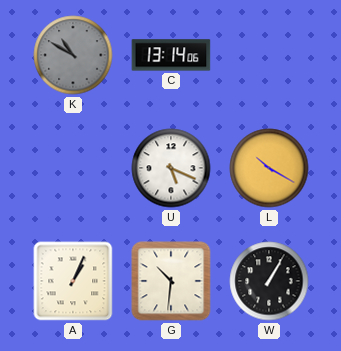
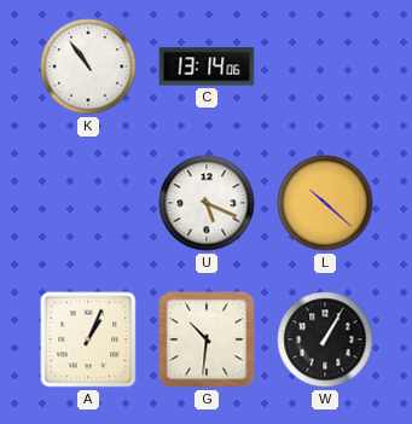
K: 10:50 -> 10:54
K dial: grey -> white
L: 10:20 -> 10:22
